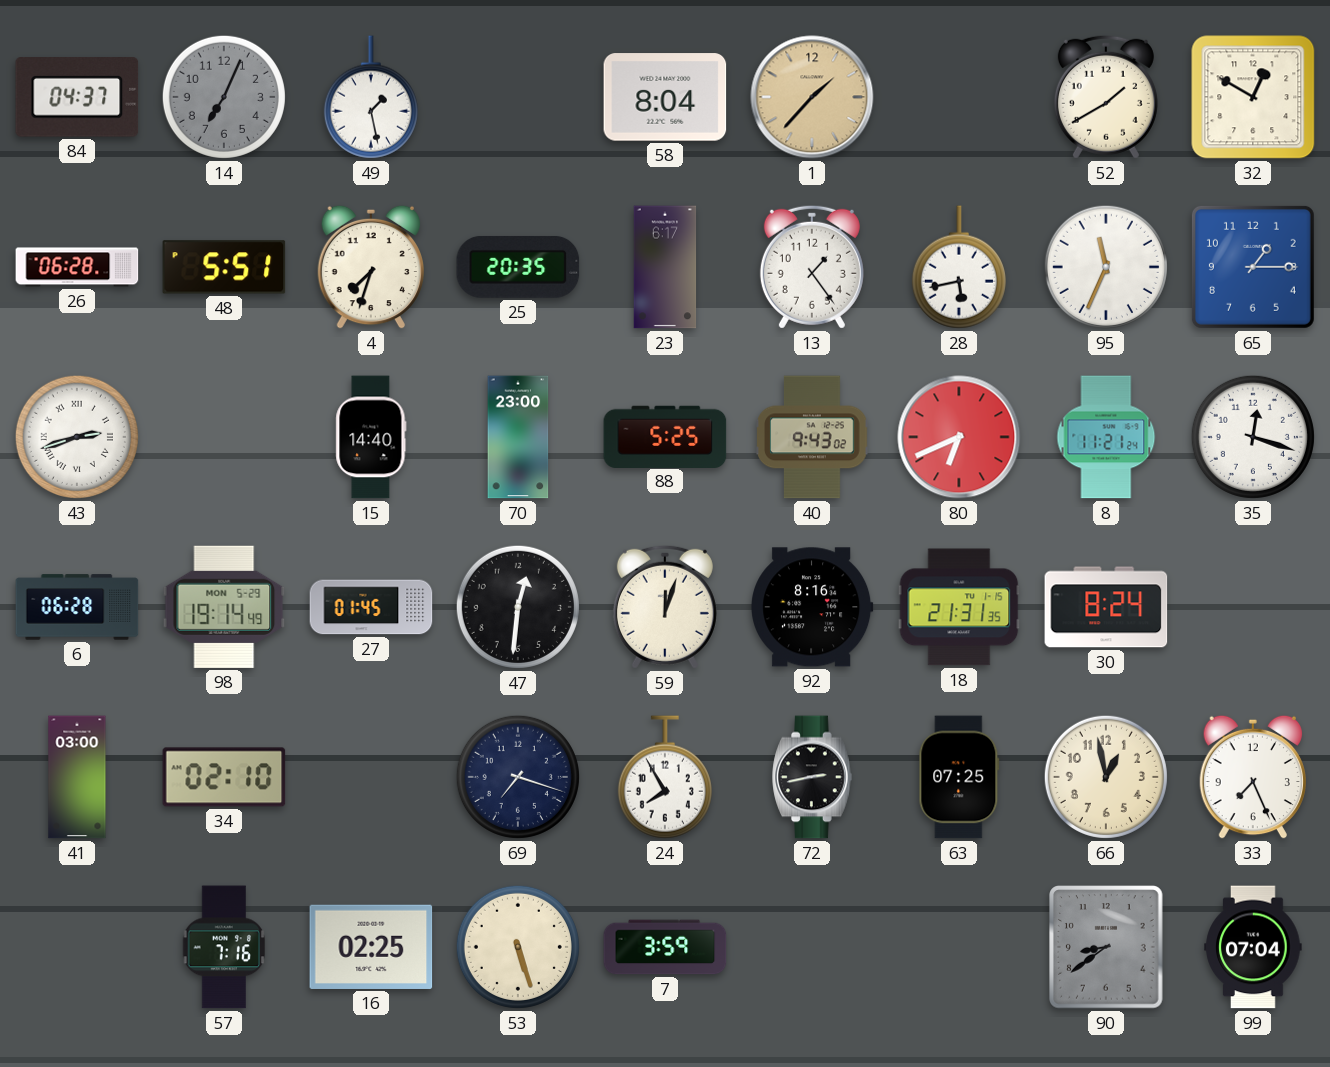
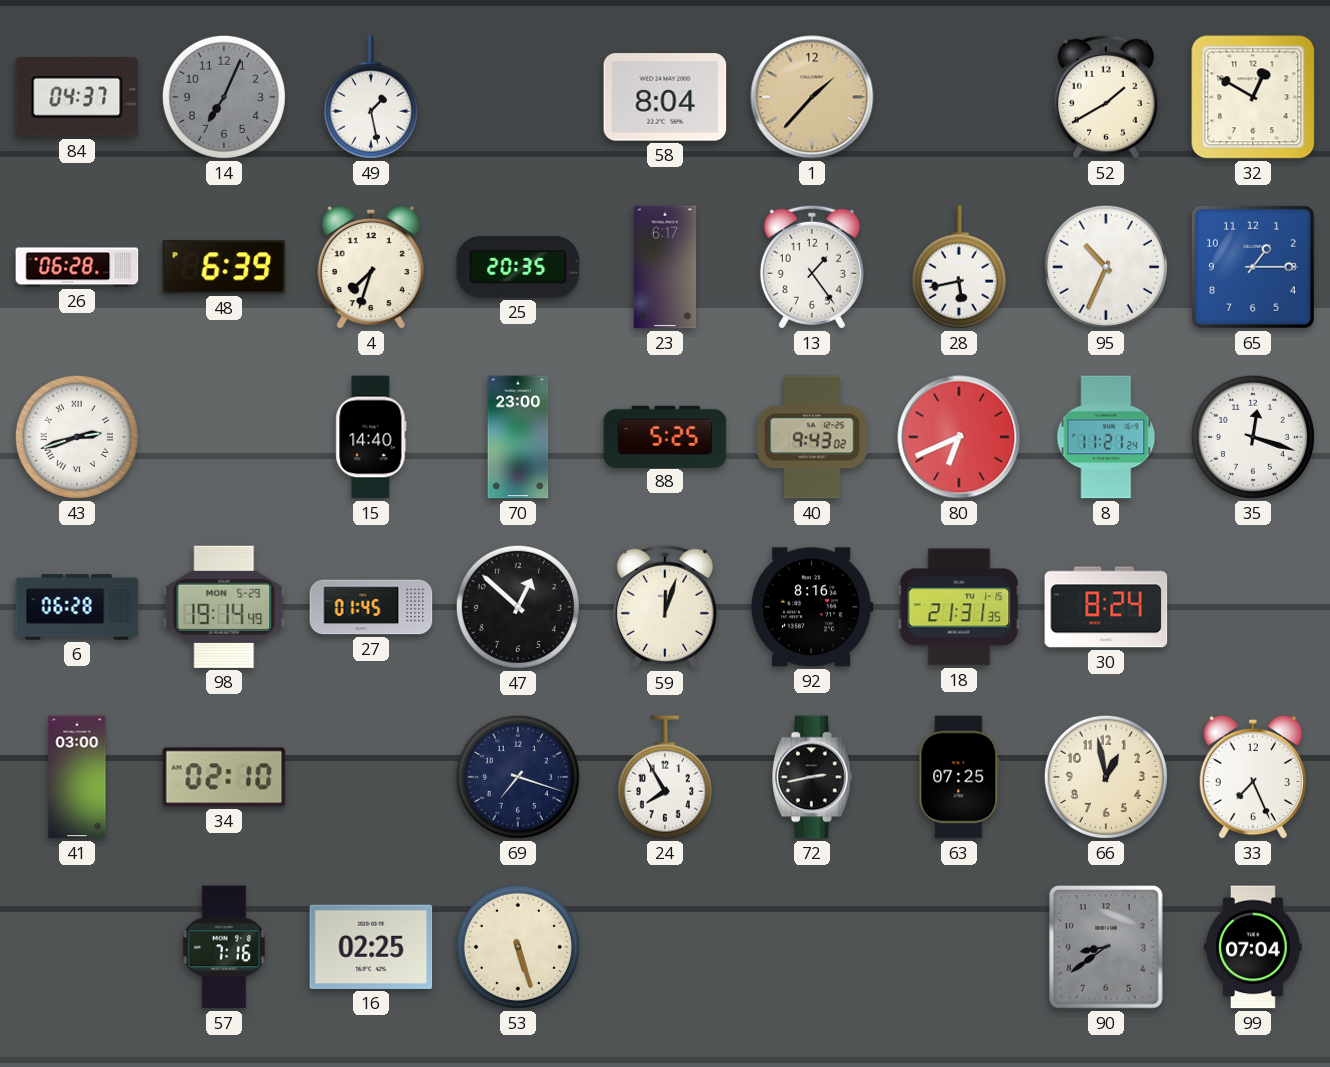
48: 5:51 -> 6:39
95: 11:34 -> 10:34
47: 12:31 -> 12:52
7: 3:59 -> none
